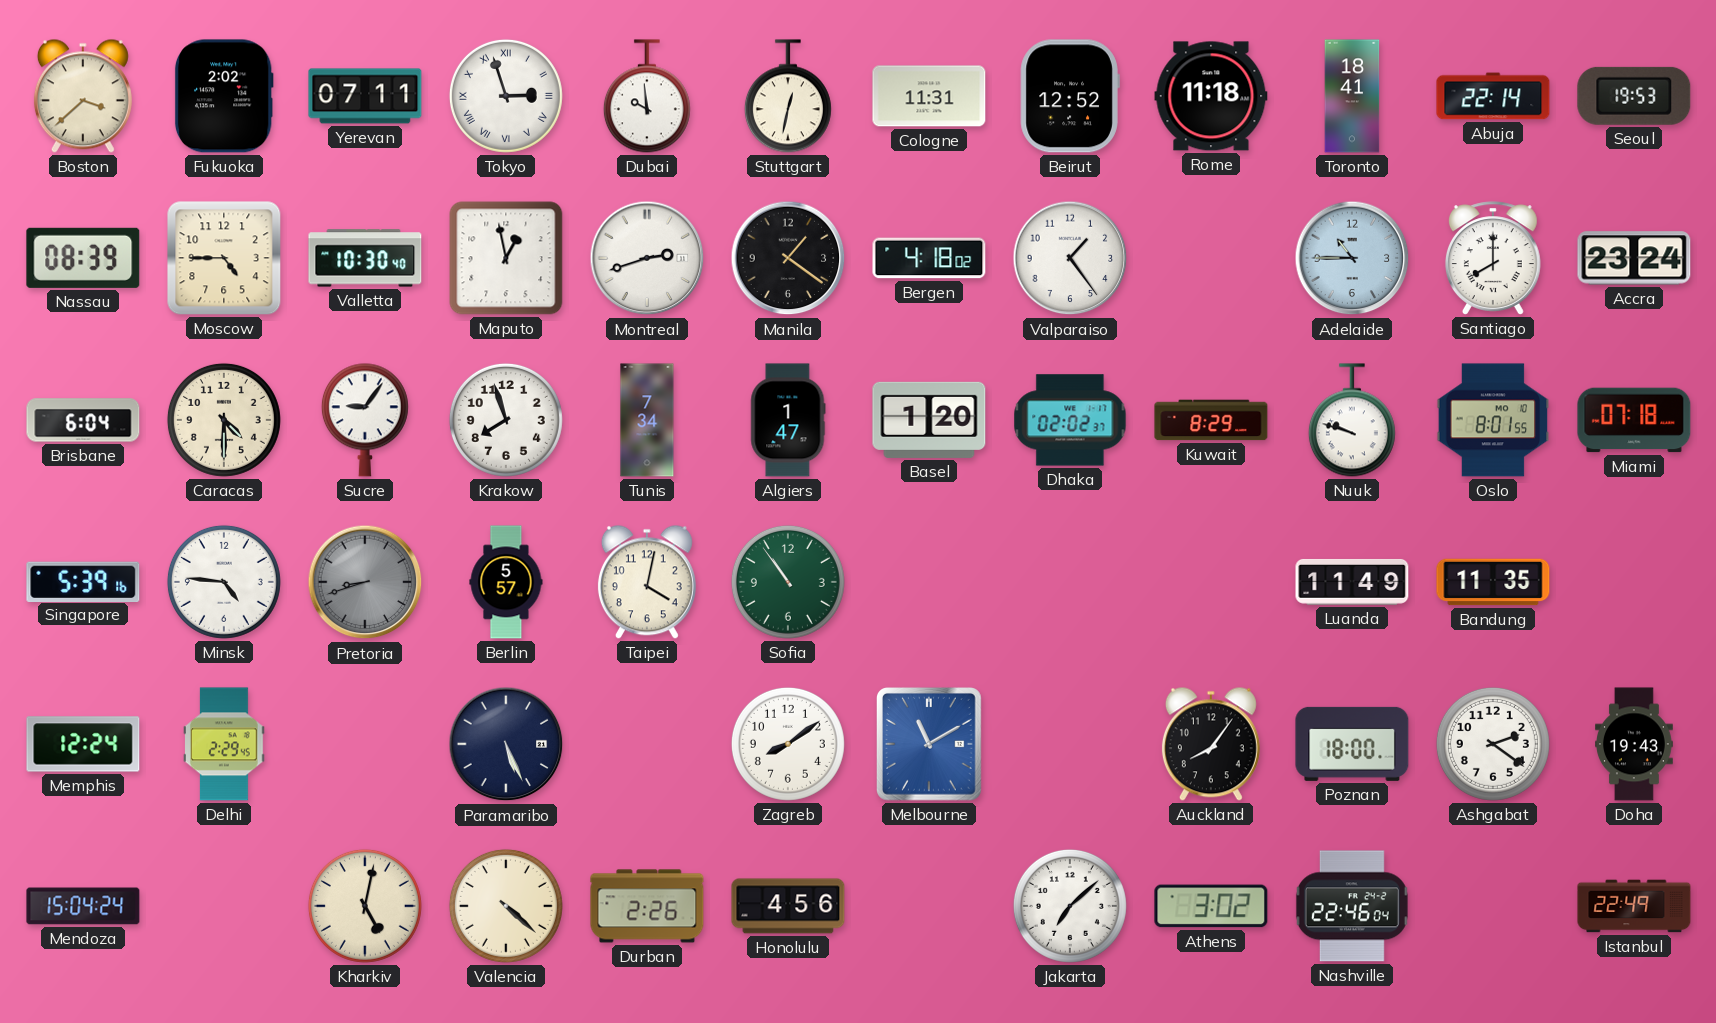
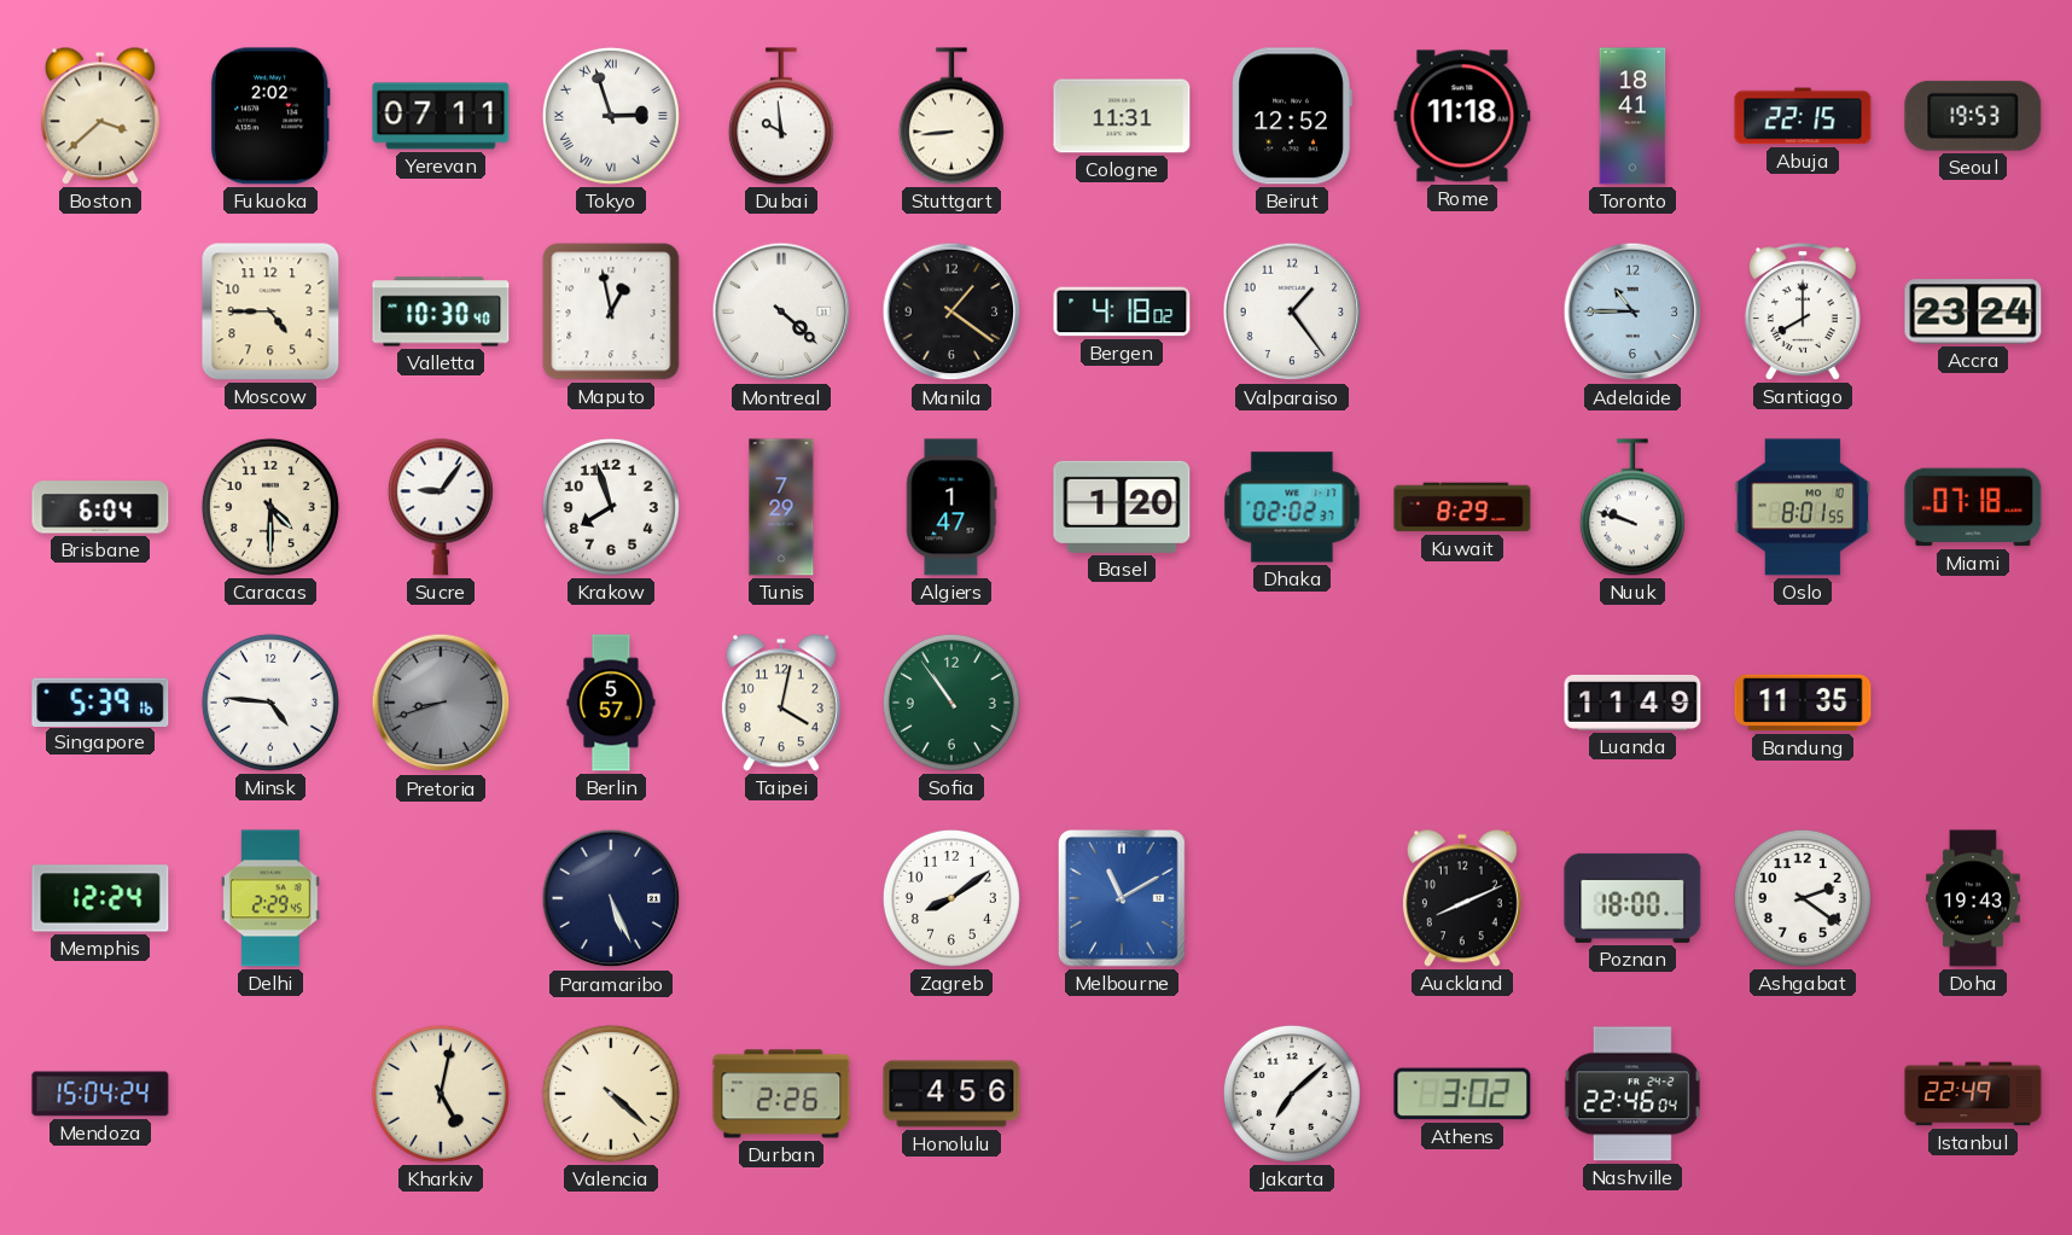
Stuttgart: 12:32 -> 8:44
Abuja: 22:14 -> 22:15
Nassau: 08:39 -> none
Montreal: 2:42 -> 4:22
Tunis: 7:34 -> 7:29
Auckland: 8:06 -> 8:11
